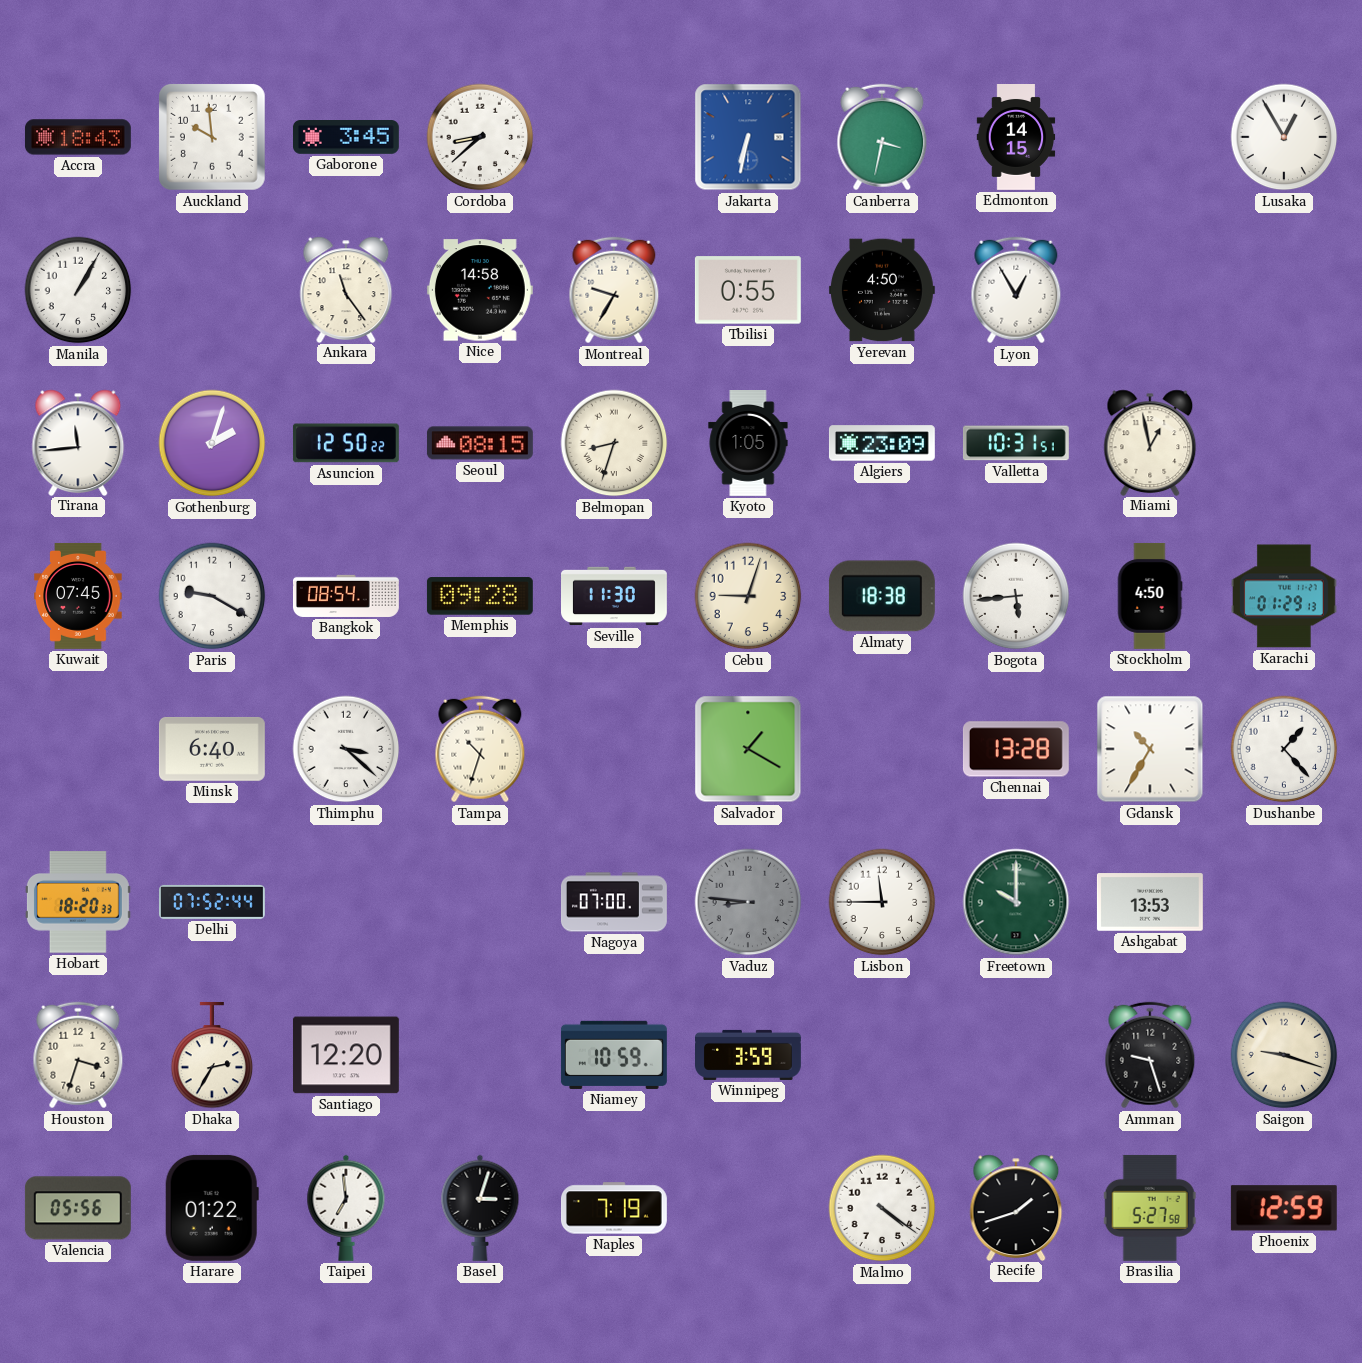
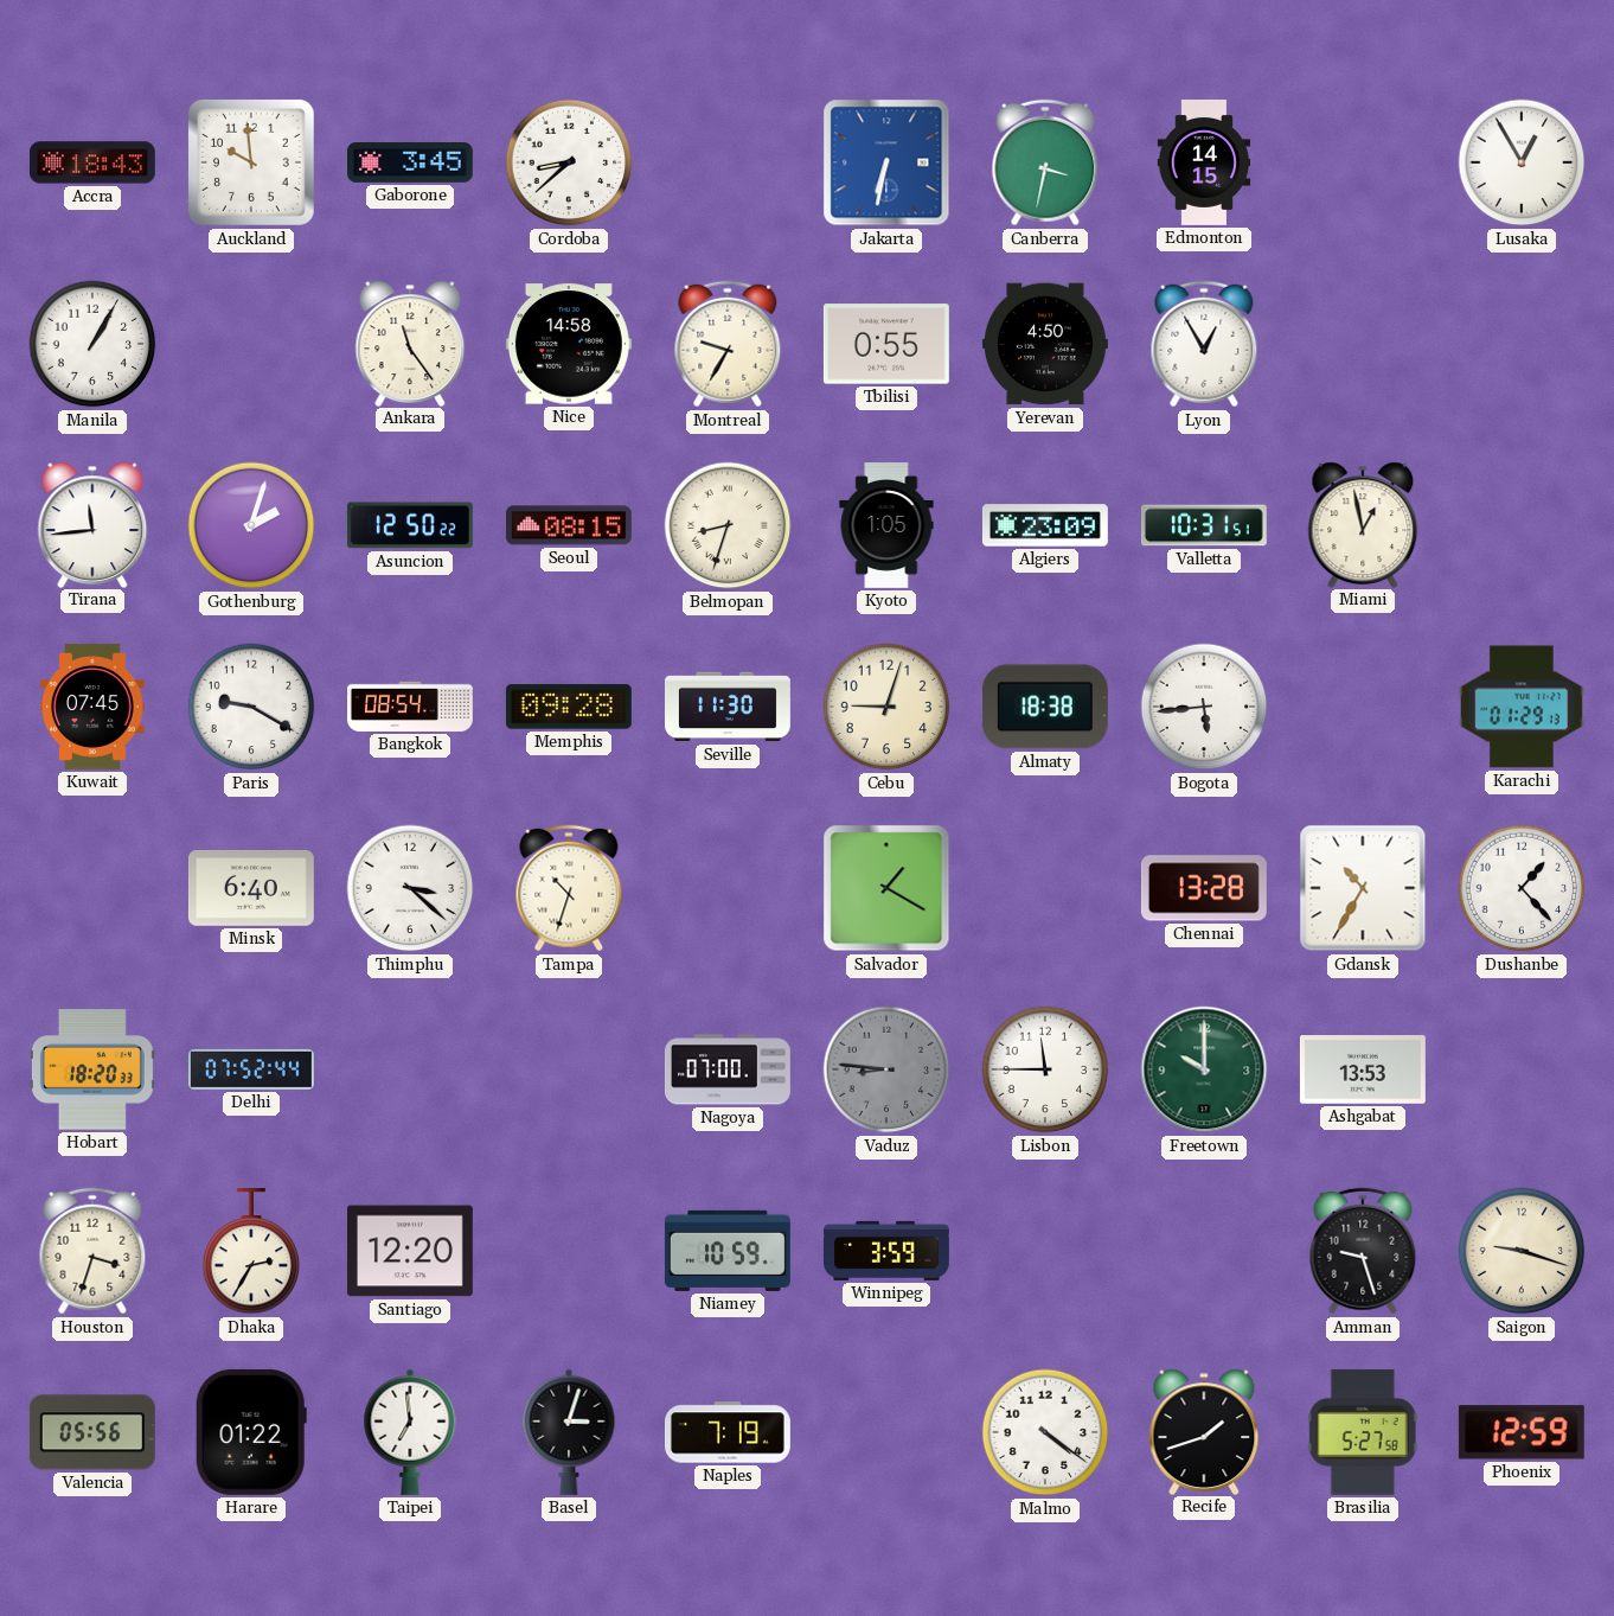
Stockholm: 4:50 -> none
